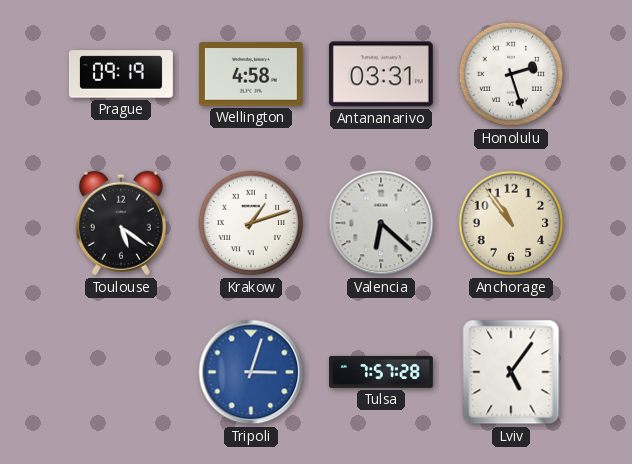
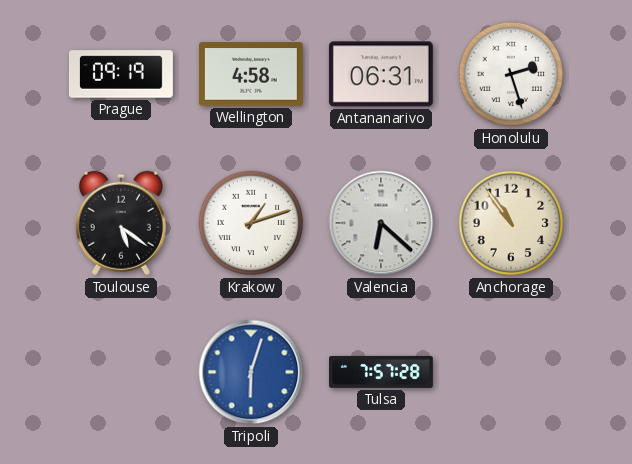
Antananarivo: 03:31 -> 06:31
Tripoli: 3:03 -> 6:03
Lviv: 5:06 -> none
